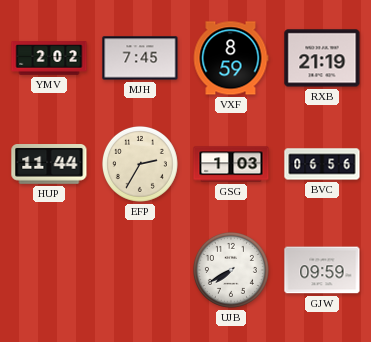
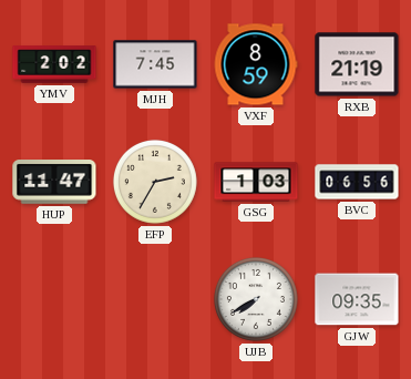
HUP: 11:44 -> 11:47
GJW: 09:59 -> 09:35
